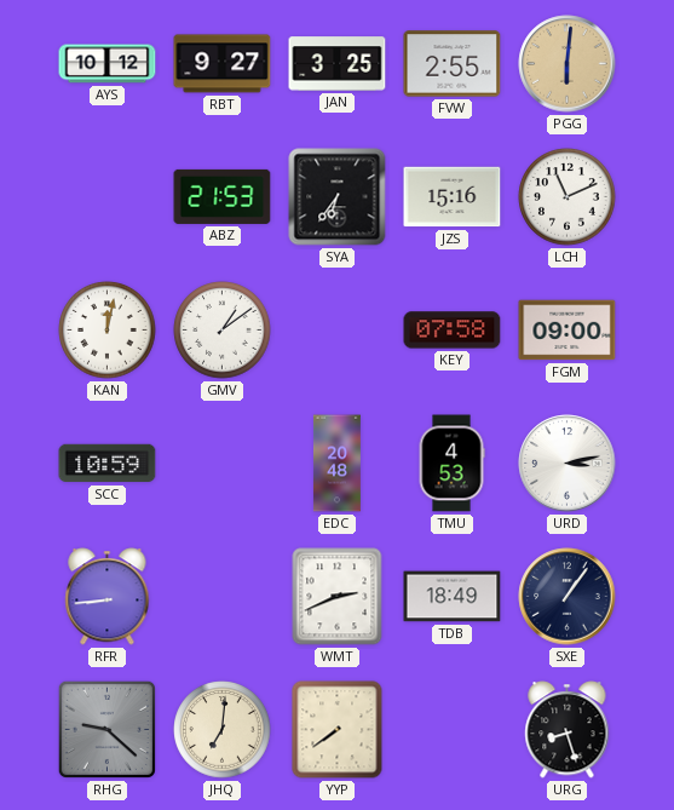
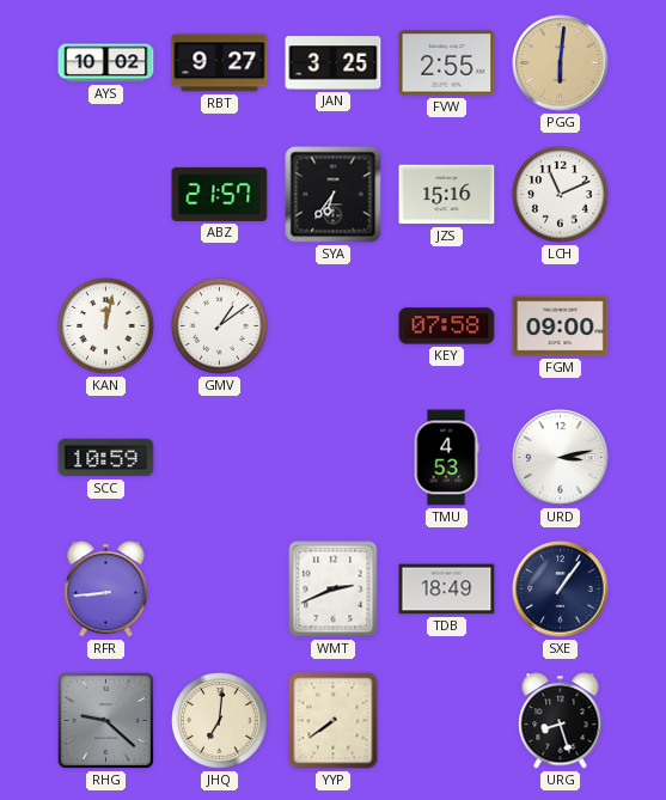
AYS: 10:12 -> 10:02
ABZ: 21:53 -> 21:57
EDC: 20:48 -> none
